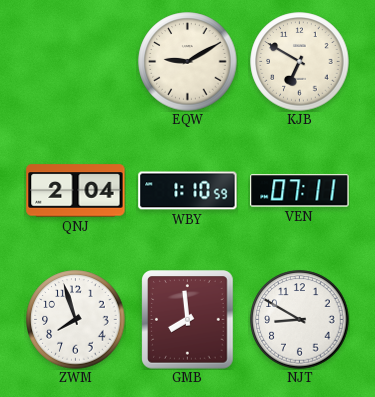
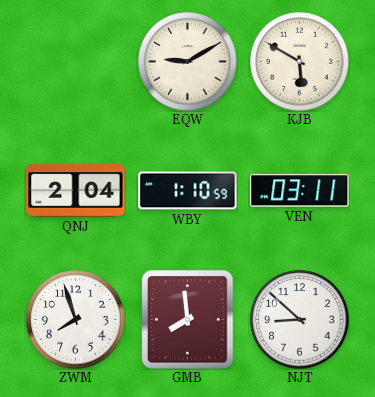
KJB: 6:50 -> 5:50
VEN: 07:11 -> 03:11
NJT: 8:50 -> 8:52
